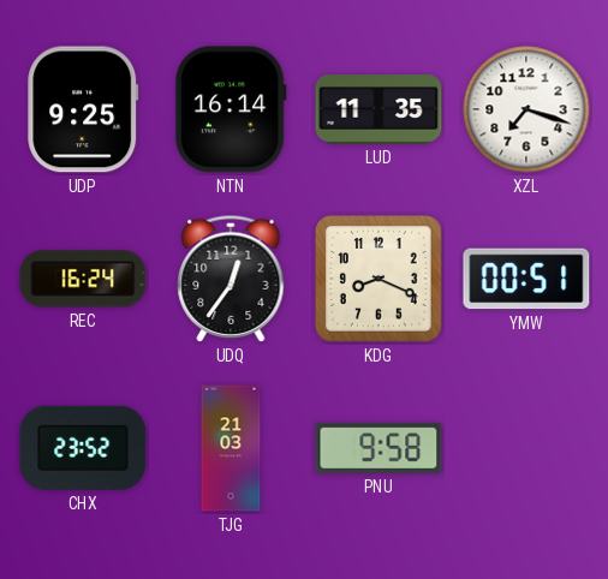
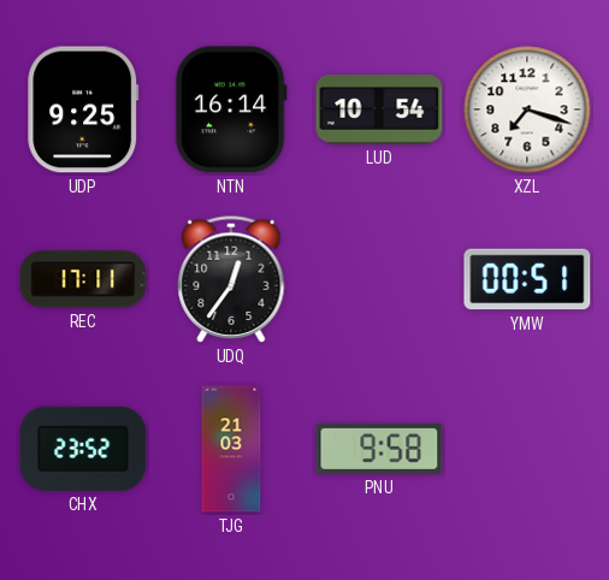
LUD: 11:35 -> 10:54
REC: 16:24 -> 17:11
KDG: 8:19 -> none
